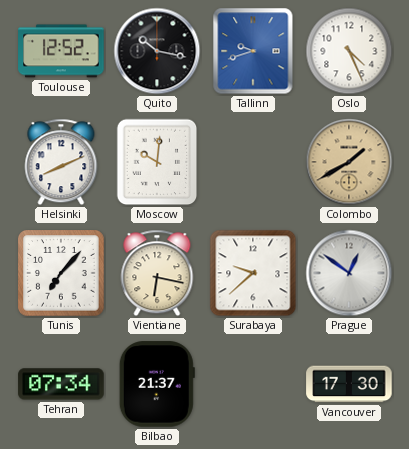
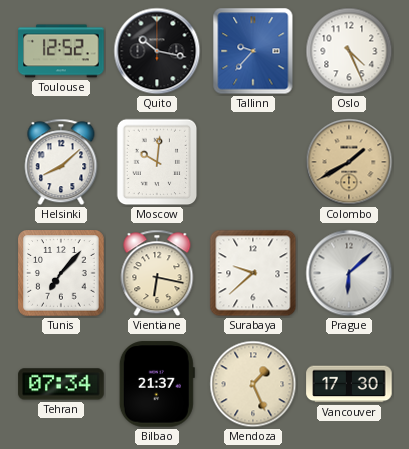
Tallinn: 9:42 -> 9:37
Helsinki: 8:11 -> 8:08
Prague: 12:51 -> 6:08
Mendoza: none -> 1:26
